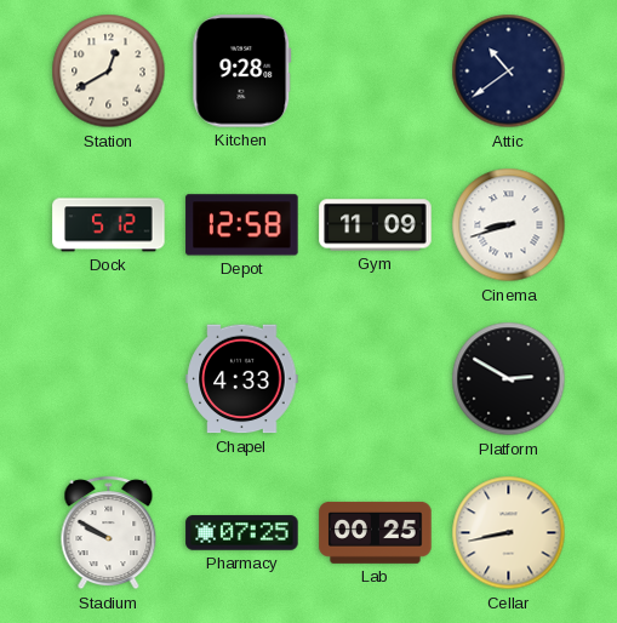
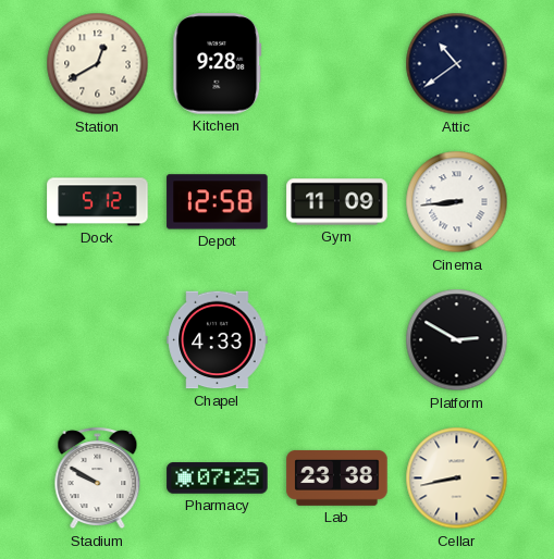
Cinema: 8:42 -> 8:44
Lab: 00:25 -> 23:38
